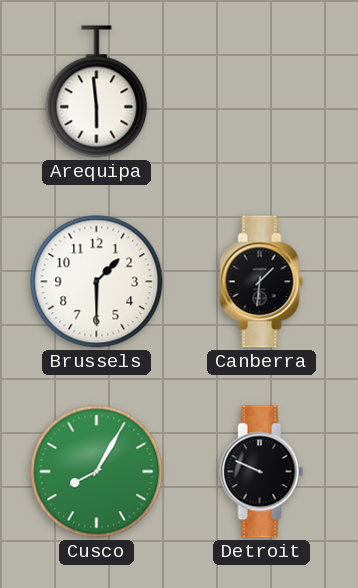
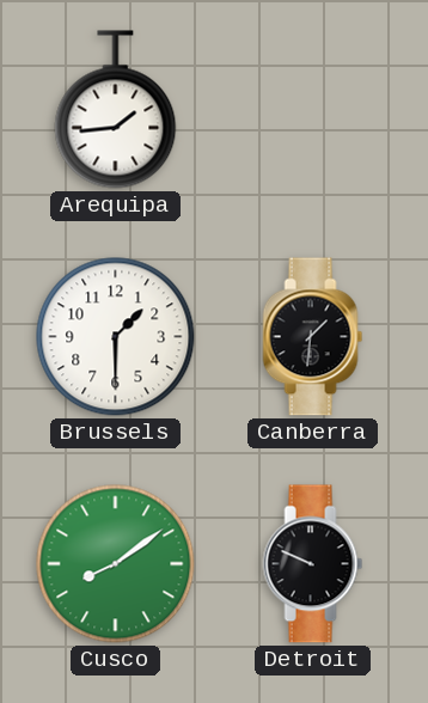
Arequipa: 5:59 -> 1:44
Cusco: 8:05 -> 8:09
